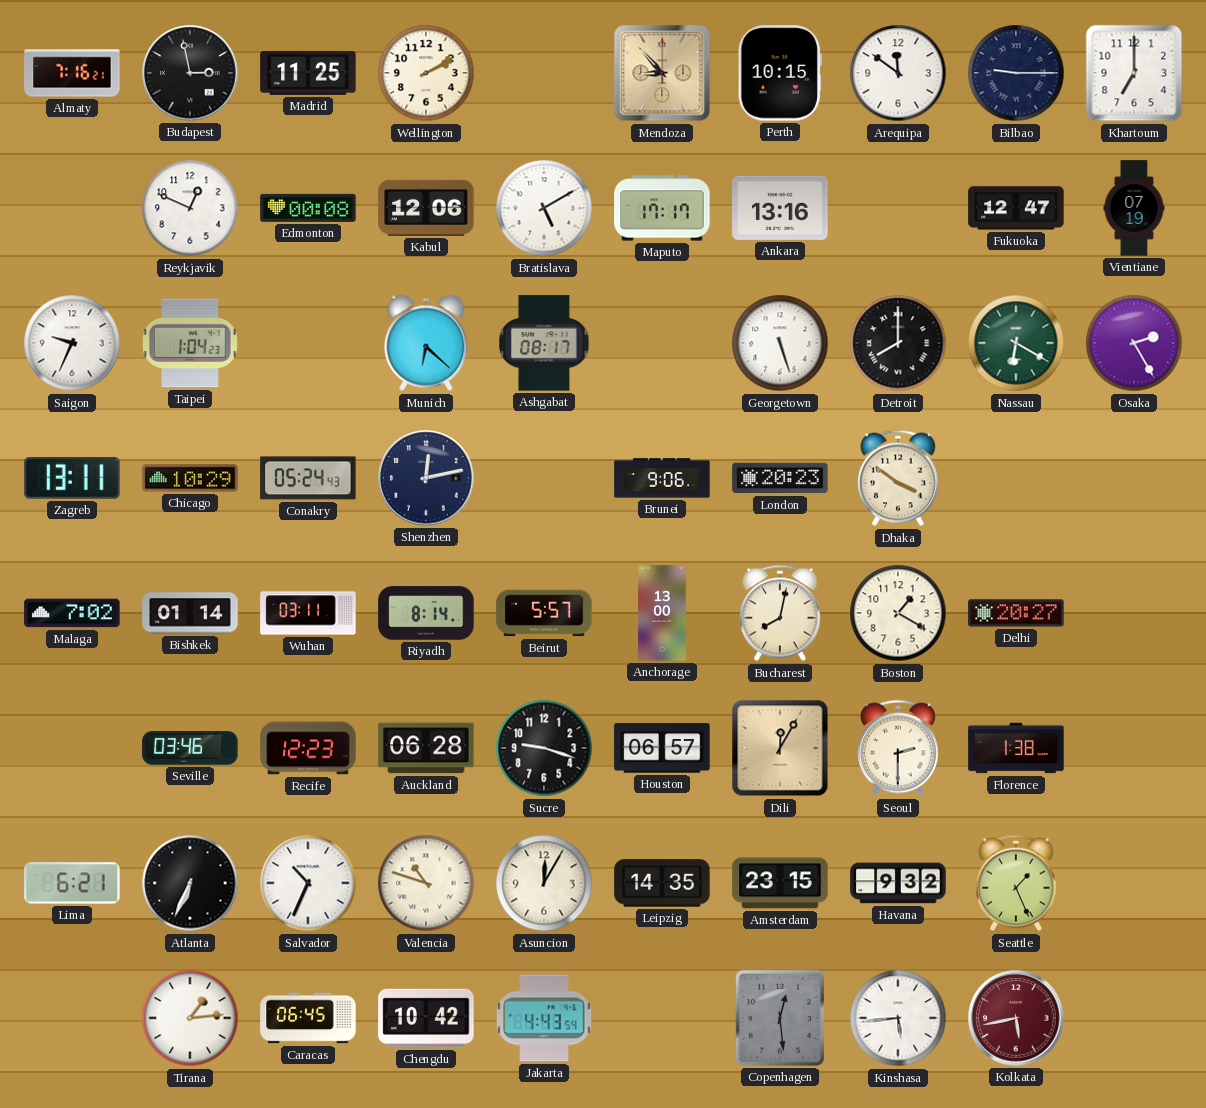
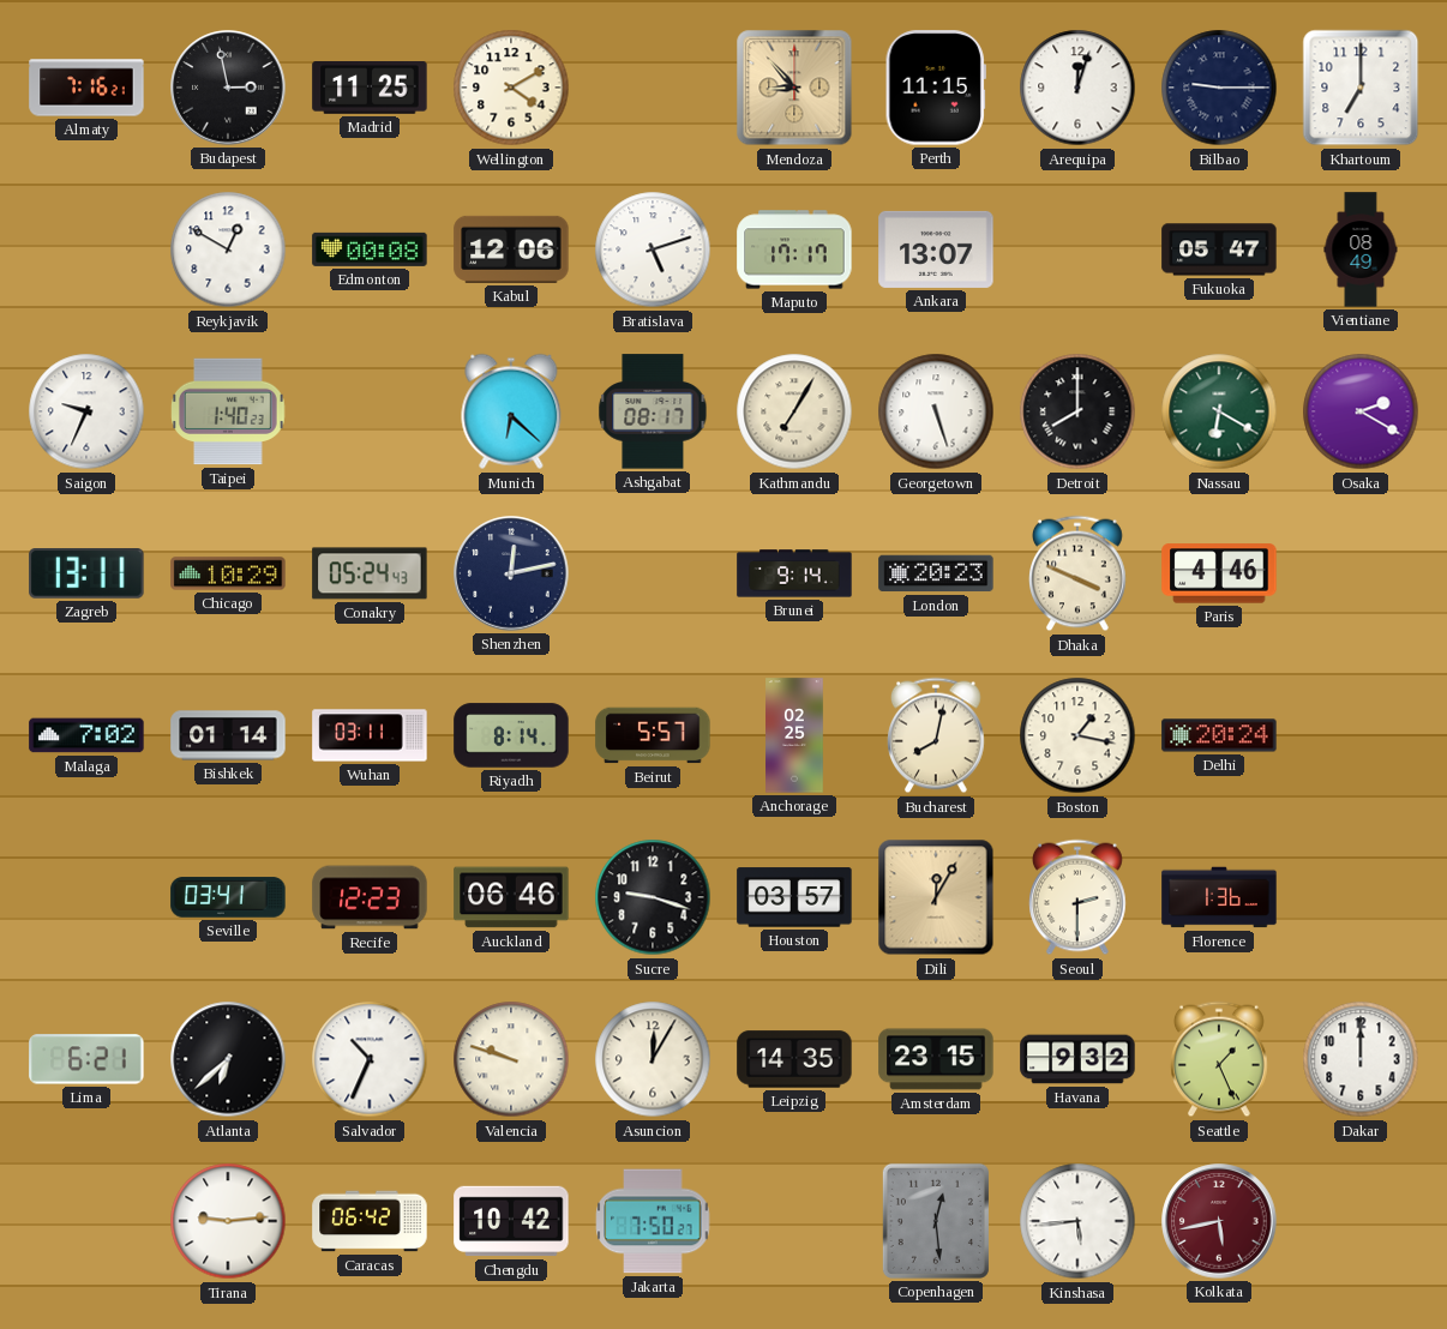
Wellington: 2:10 -> 4:10
Perth: 10:15 -> 11:15
Arequipa: 11:51 -> 12:03
Reykjavik: 12:49 -> 12:50
Bratislava: 5:10 -> 5:12
Ankara: 13:16 -> 13:07
Fukuoka: 12:47 -> 05:47
Vientiane: 07:19 -> 08:49
Taipei: 1:04 -> 1:40
Kathmandu: none -> 7:05
Osaka: 2:25 -> 2:20
Brunei: 9:06 -> 9:14
Dhaka: 3:51 -> 3:49
Paris: none -> 4:46
Anchorage: 13:00 -> 02:25
Boston: 1:20 -> 1:17
Delhi: 20:27 -> 20:24
Seville: 03:46 -> 03:41
Auckland: 06:28 -> 06:46
Houston: 06:57 -> 03:57
Florence: 1:38 -> 1:36
Atlanta: 6:34 -> 6:38
Valencia: 10:48 -> 9:48
Dakar: none -> 12:00
Tirana: 1:14 -> 9:14
Caracas: 06:45 -> 06:42
Jakarta: 4:43 -> 7:50
